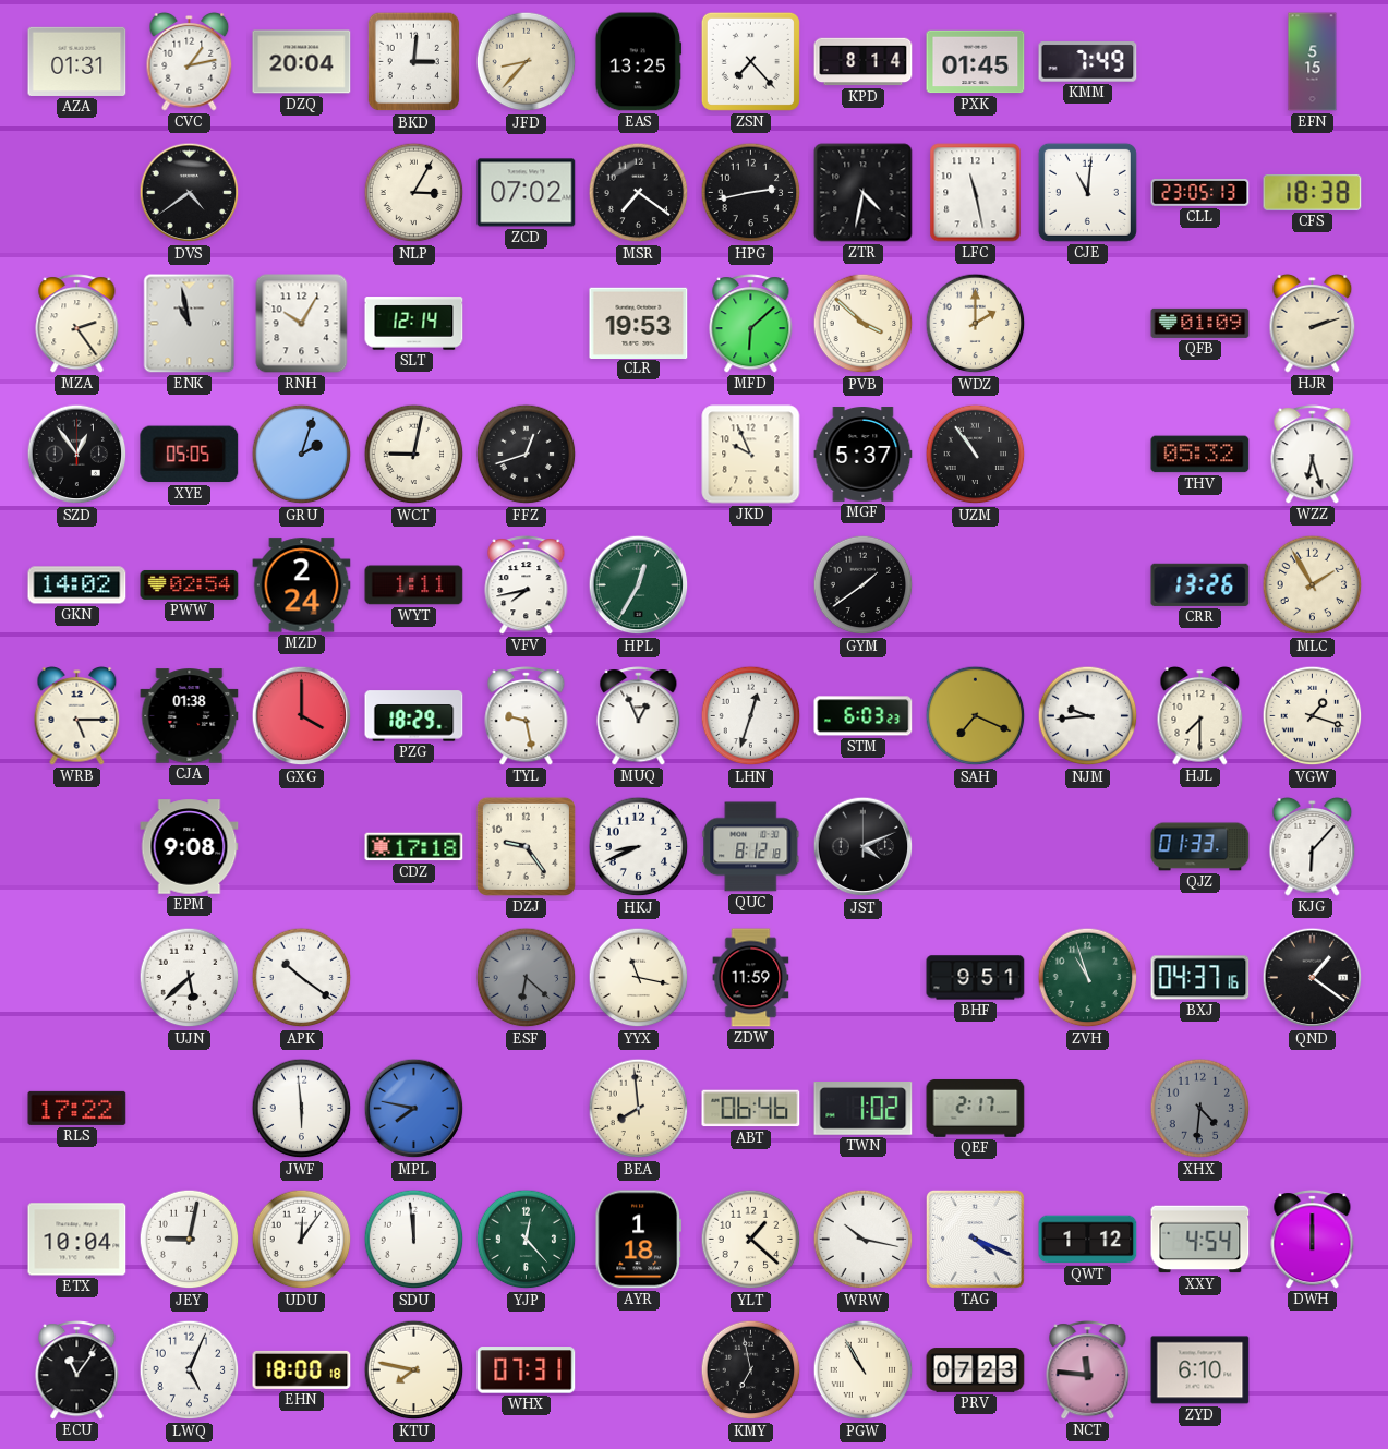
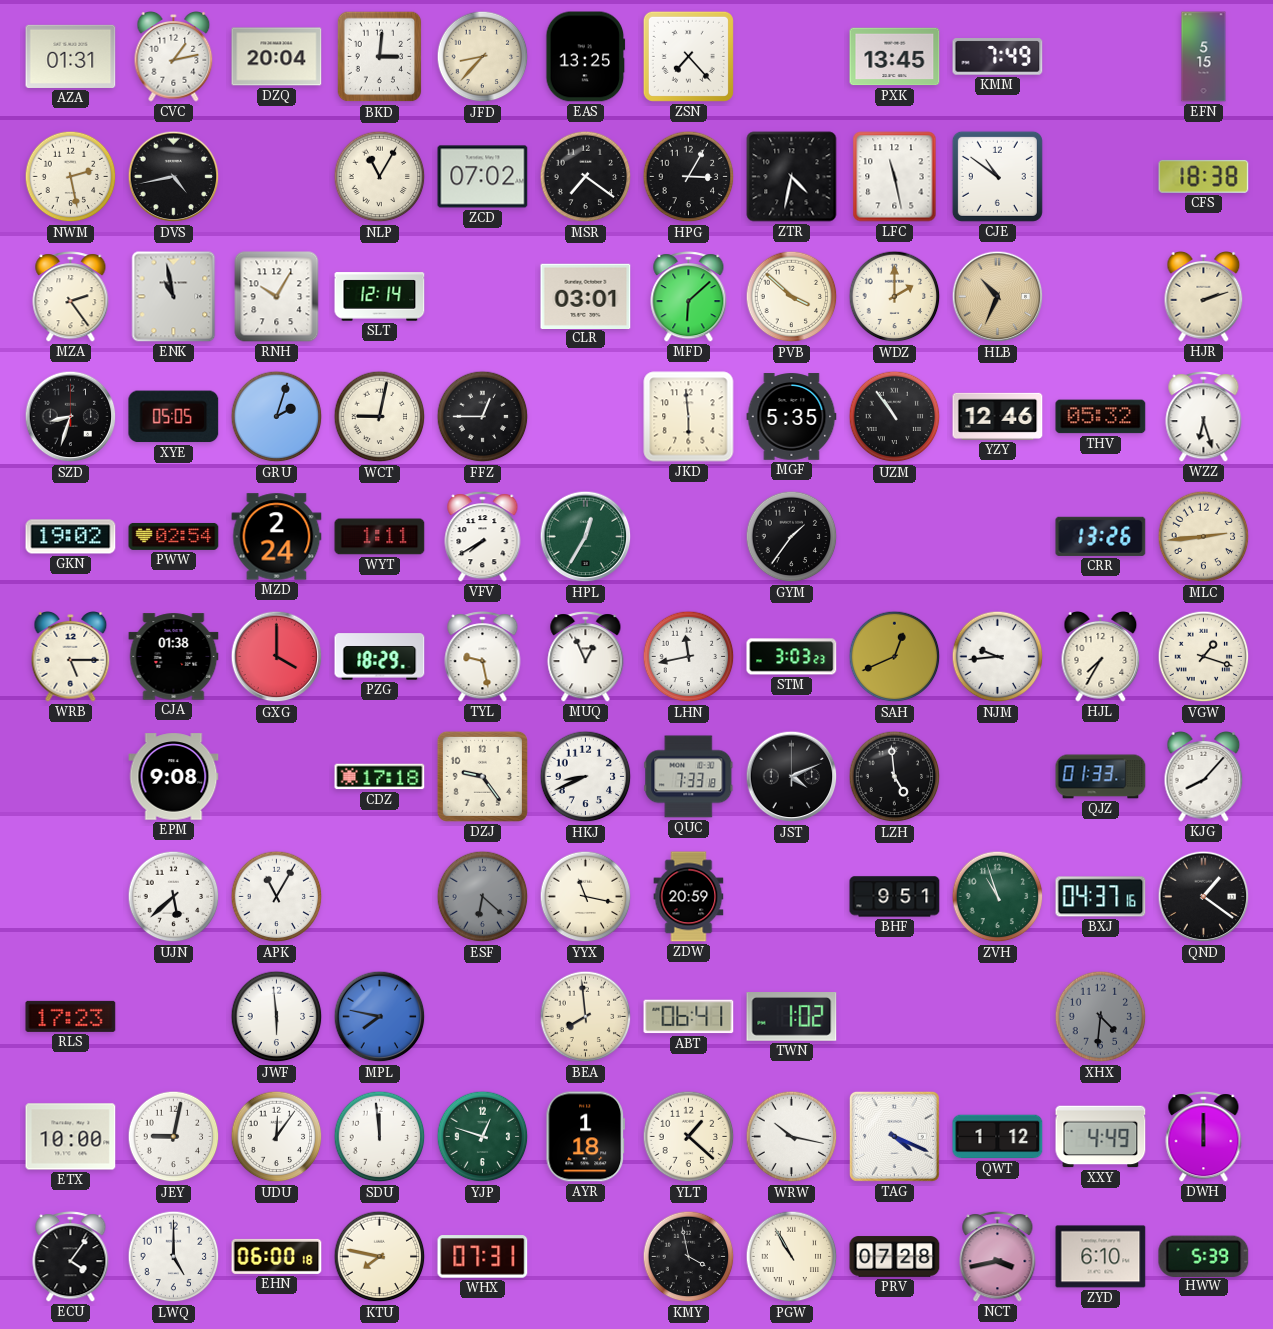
KPD: 8:14 -> none
PXK: 01:45 -> 13:45
NWM: none -> 2:28
DVS: 4:39 -> 4:43
NLP: 3:05 -> 11:05
HPG: 2:43 -> 3:05
CJE: 11:01 -> 10:51
CLL: 23:05 -> none
CLR: 19:53 -> 03:01
HLB: none -> 10:34
QFB: 01:09 -> none
SZD: 12:54 -> 8:33
FFZ: 12:42 -> 12:45
JKD: 9:56 -> 5:59
MGF: 5:37 -> 5:35
YZY: none -> 12:46
GKN: 14:02 -> 19:02
VFV: 7:43 -> 7:40
GYM: 1:39 -> 1:36
MLC: 1:55 -> 2:44
LHN: 12:33 -> 11:43
STM: 6:03 -> 3:03
SAH: 7:19 -> 12:41
HJL: 7:30 -> 7:35
QUC: 8:12 -> 7:33
LZH: none -> 4:59
KJG: 6:07 -> 8:07
APK: 10:21 -> 11:05
ZDW: 11:59 -> 20:59
RLS: 17:22 -> 17:23
ABT: 06:46 -> 06:41
QEF: 2:17 -> none
ETX: 10:04 -> 10:00
YJP: 12:23 -> 12:48
XXY: 4:54 -> 4:49
ECU: 11:06 -> 4:06
LWQ: 5:04 -> 5:00
EHN: 18:00 -> 06:00
KMY: 6:58 -> 3:58
PRV: 07:23 -> 07:28
NCT: 11:46 -> 3:43
HWW: none -> 5:39
